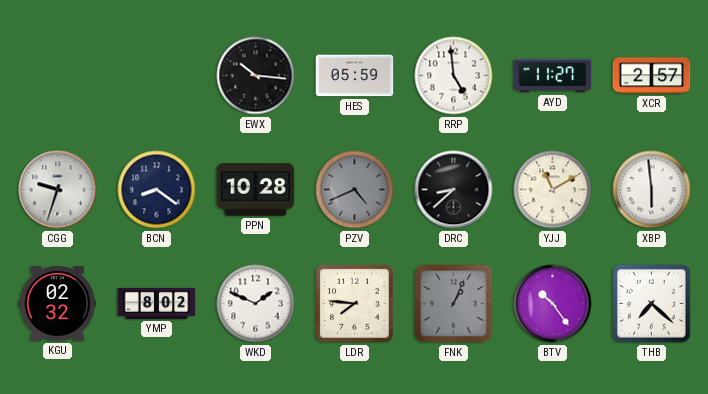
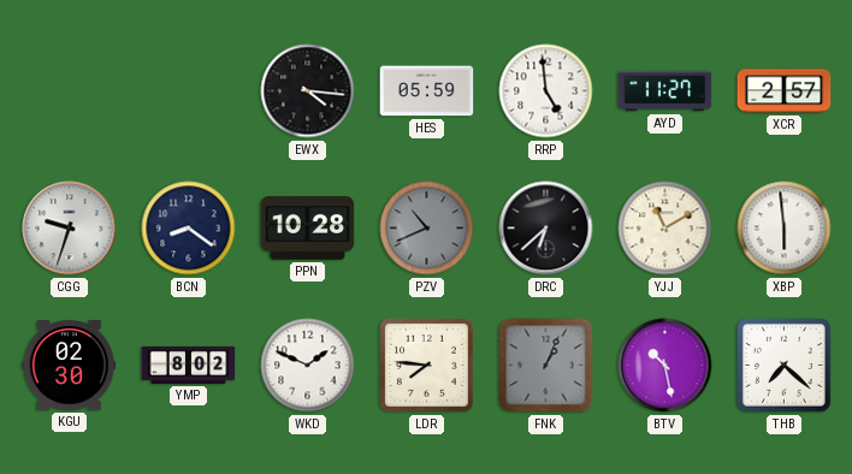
EWX: 10:16 -> 4:16
PZV: 4:41 -> 10:41
DRC: 8:38 -> 6:38
KGU: 02:32 -> 02:30
BTV: 10:24 -> 10:28
